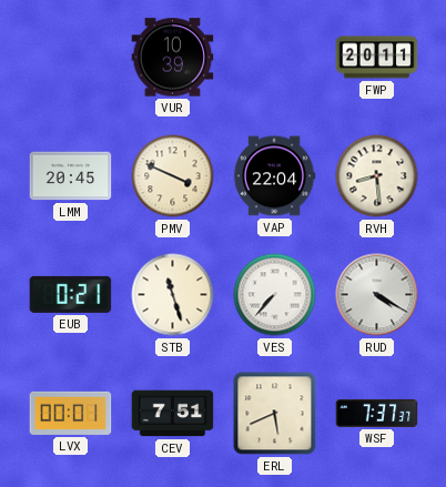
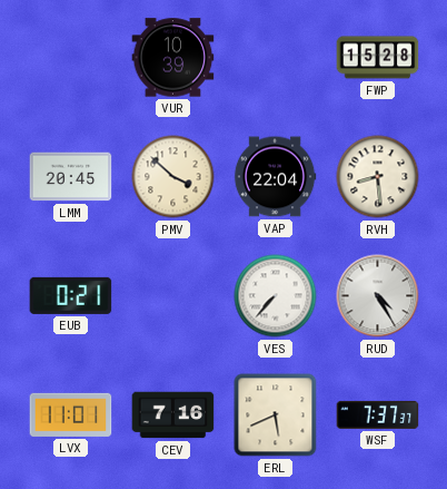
FWP: 20:11 -> 15:28
PMV: 3:49 -> 3:52
STB: 11:27 -> none
RUD: 4:20 -> 4:25
LVX: 00:01 -> 11:01
CEV: 7:51 -> 7:16
